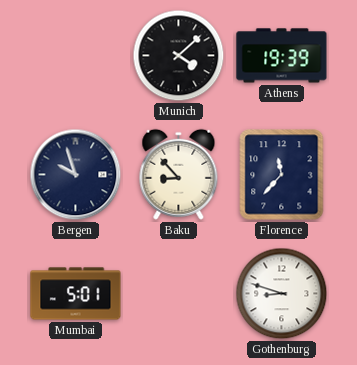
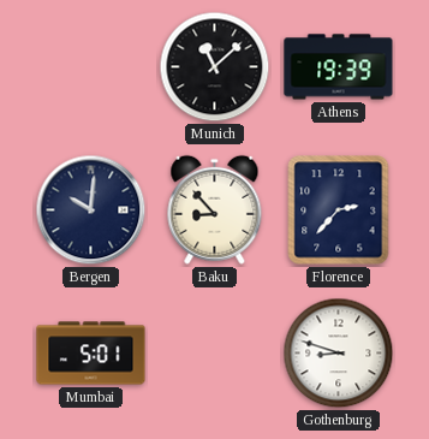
Munich: 4:08 -> 11:08
Bergen: 9:57 -> 10:01
Florence: 11:37 -> 2:37
